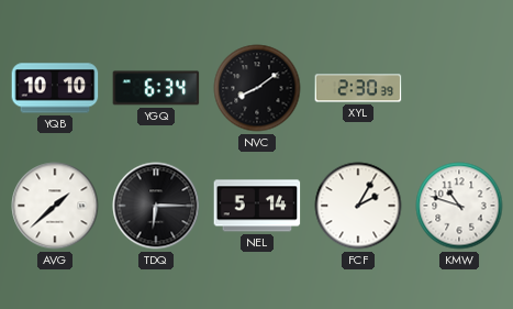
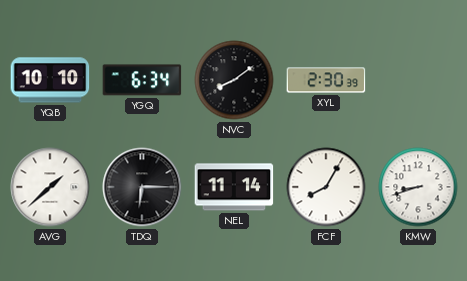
NEL: 5:14 -> 11:14
FCF: 2:05 -> 8:05
KMW: 10:48 -> 8:42
